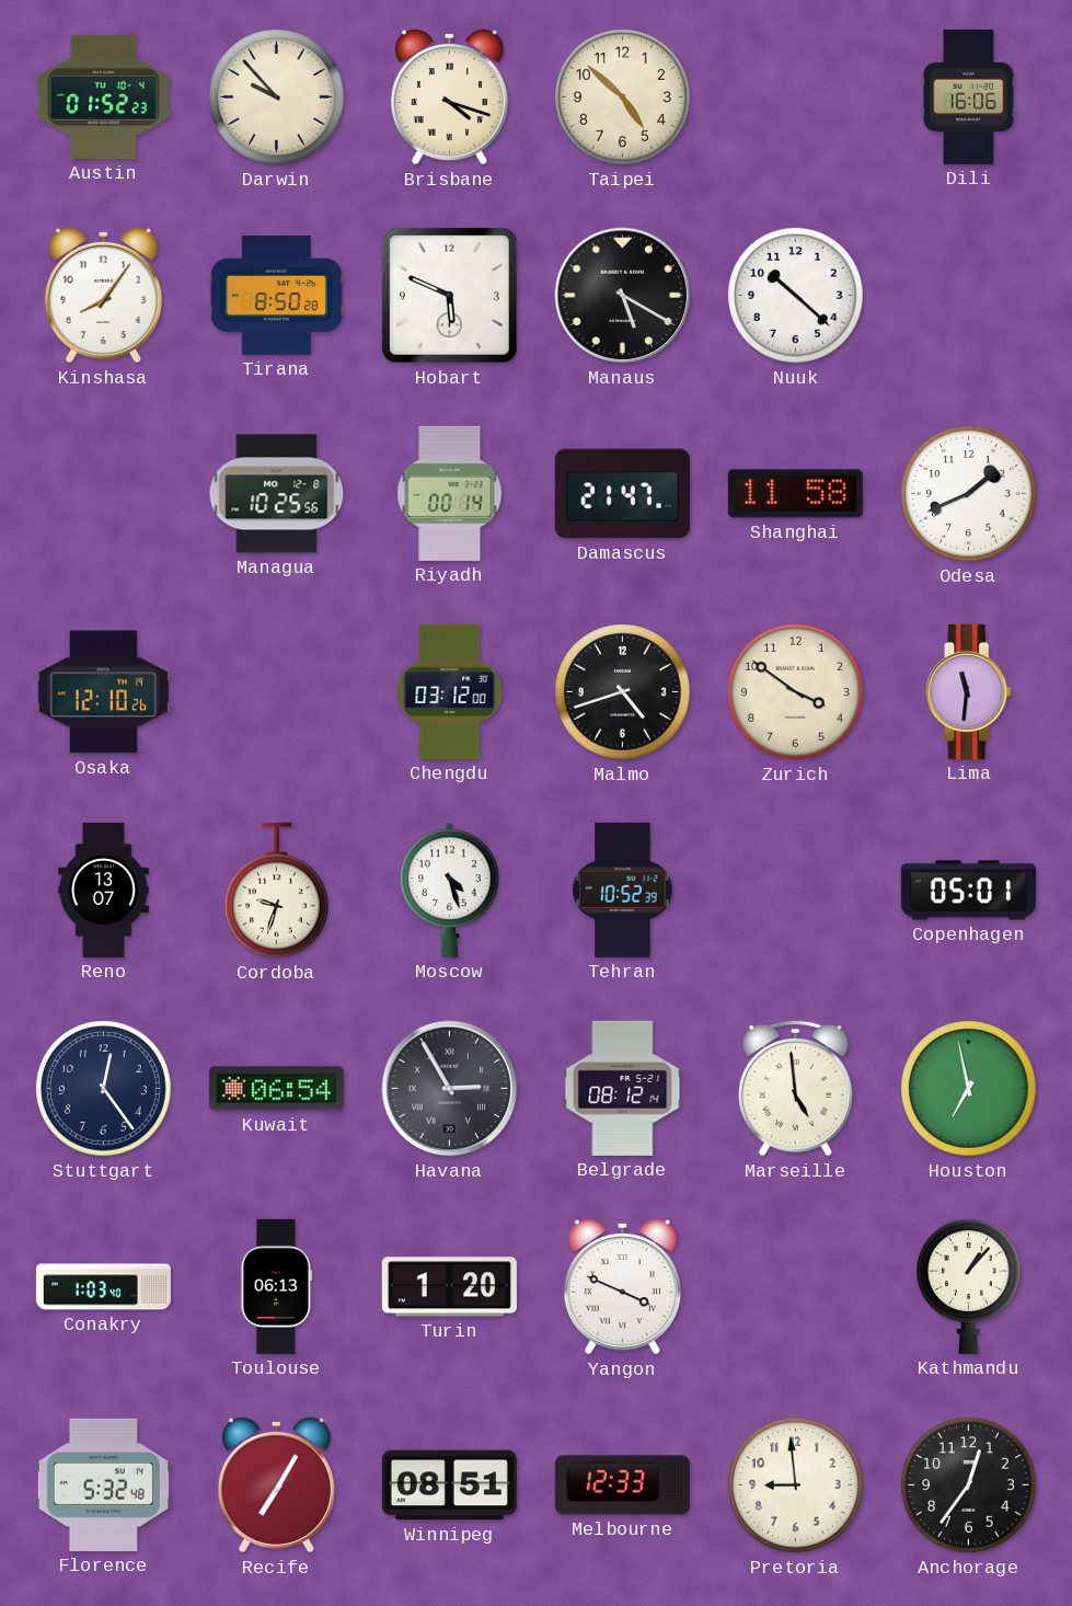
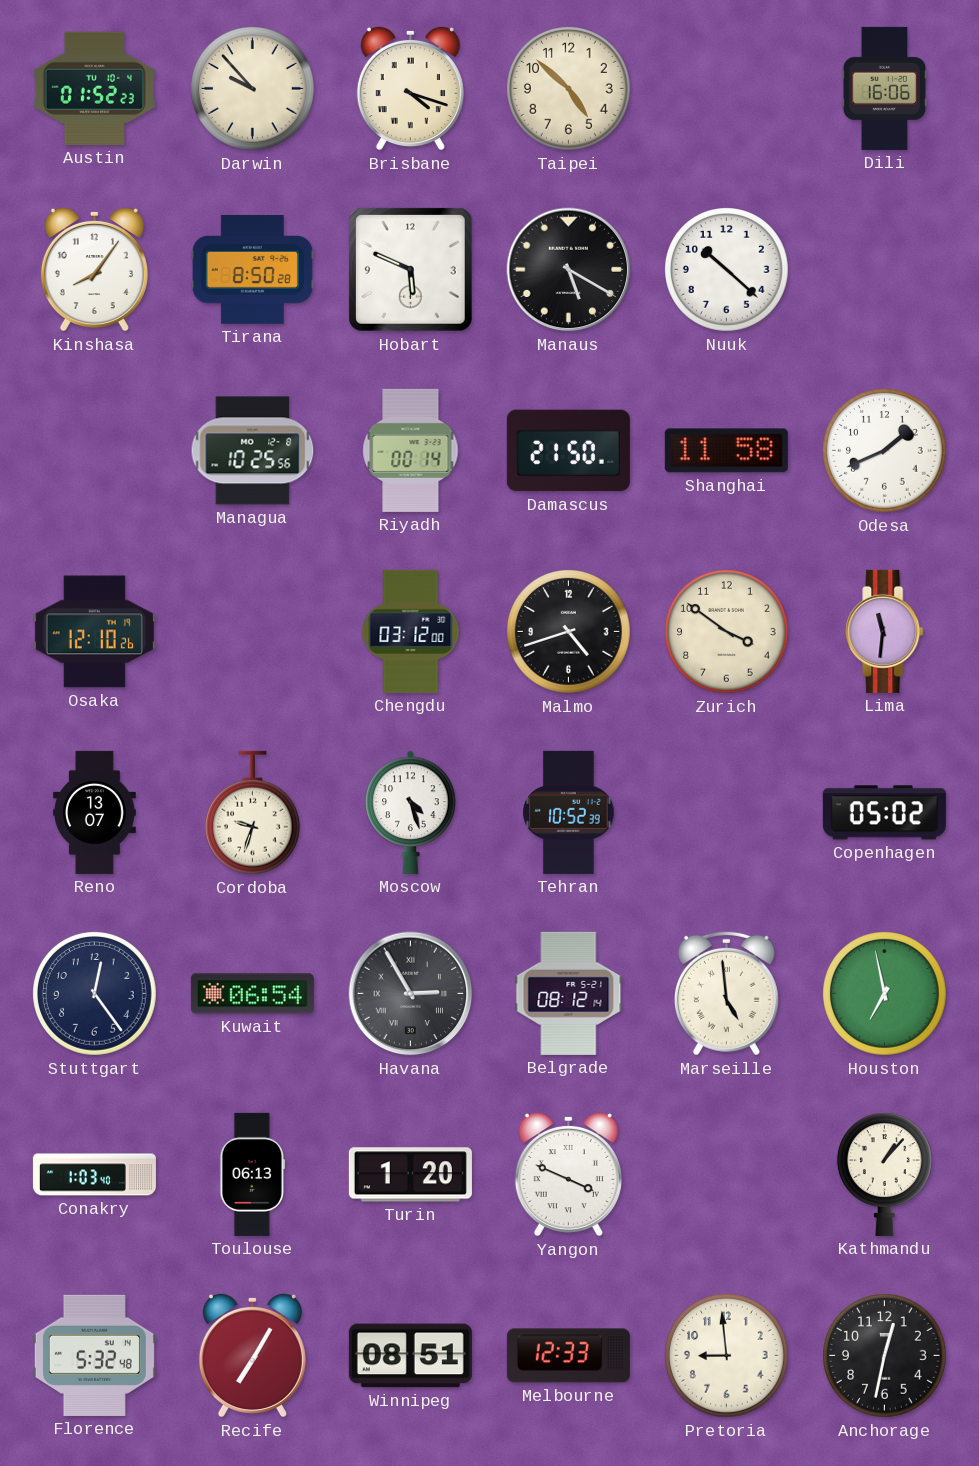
Damascus: 21:47 -> 21:50
Copenhagen: 05:01 -> 05:02
Anchorage: 12:36 -> 12:32
